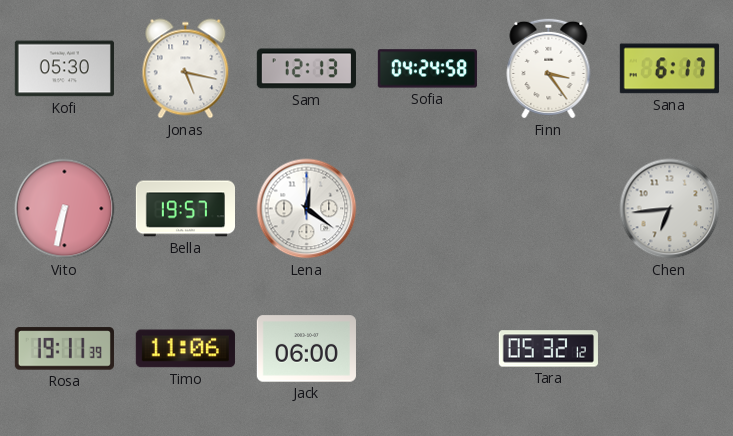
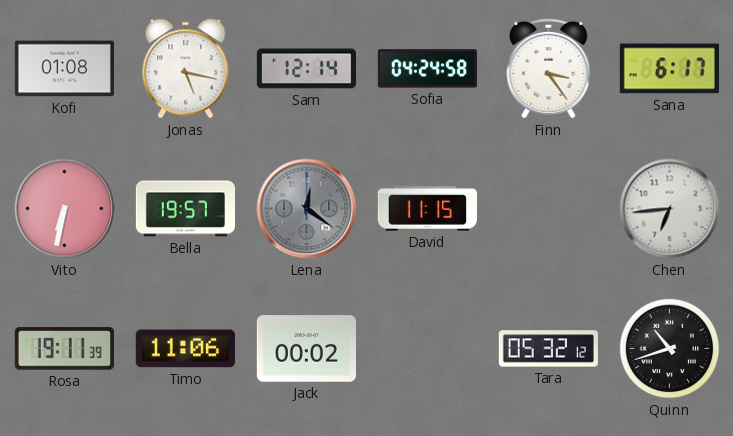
Kofi: 05:30 -> 01:08
Sam: 12:13 -> 12:14
Lena dial: white -> grey
David: none -> 11:15
Jack: 06:00 -> 00:02
Quinn: none -> 10:42
